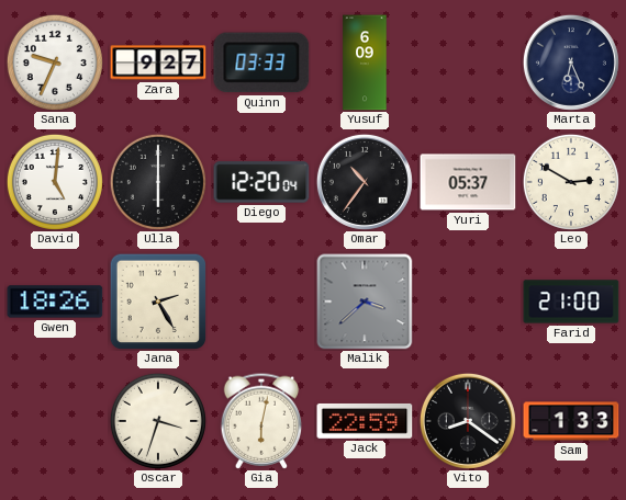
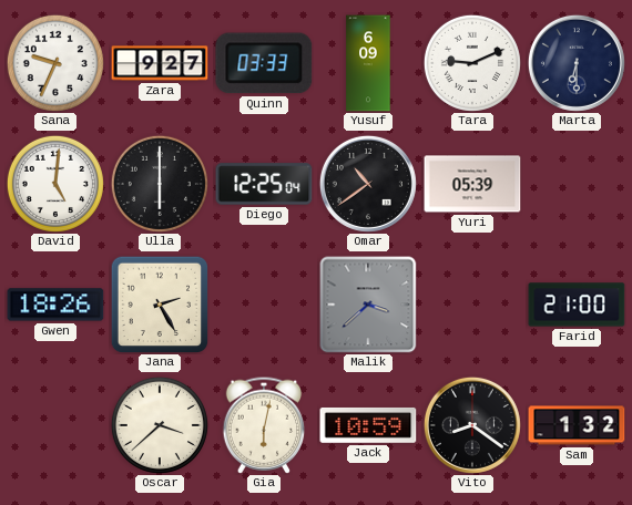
Tara: none -> 9:11
Marta: 6:26 -> 6:30
Diego: 12:20 -> 12:25
Omar: 10:36 -> 10:39
Yuri: 05:37 -> 05:39
Leo: 2:50 -> none
Oscar: 3:33 -> 3:38
Jack: 22:59 -> 10:59
Sam: 1:33 -> 1:32
